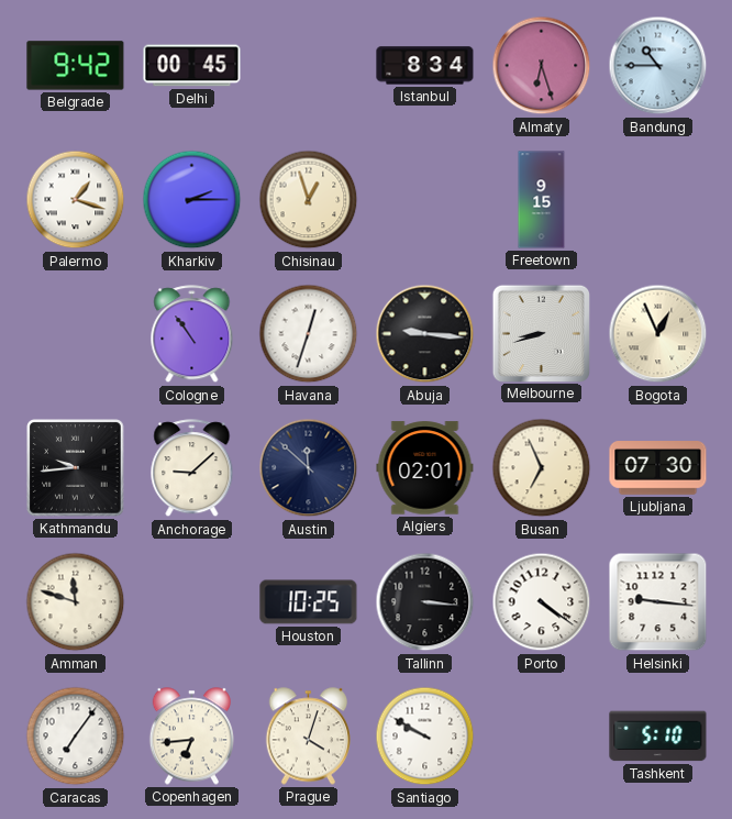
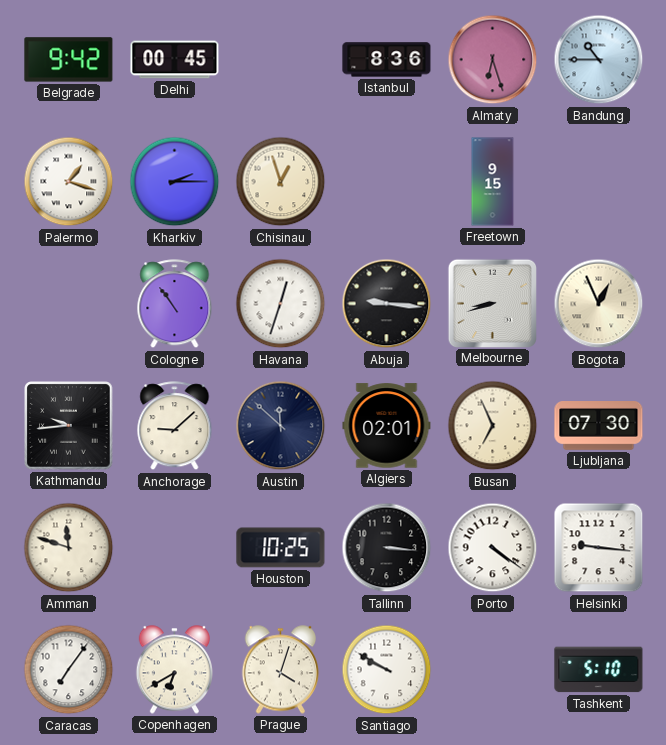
Istanbul: 8:34 -> 8:36
Copenhagen: 6:44 -> 6:40
